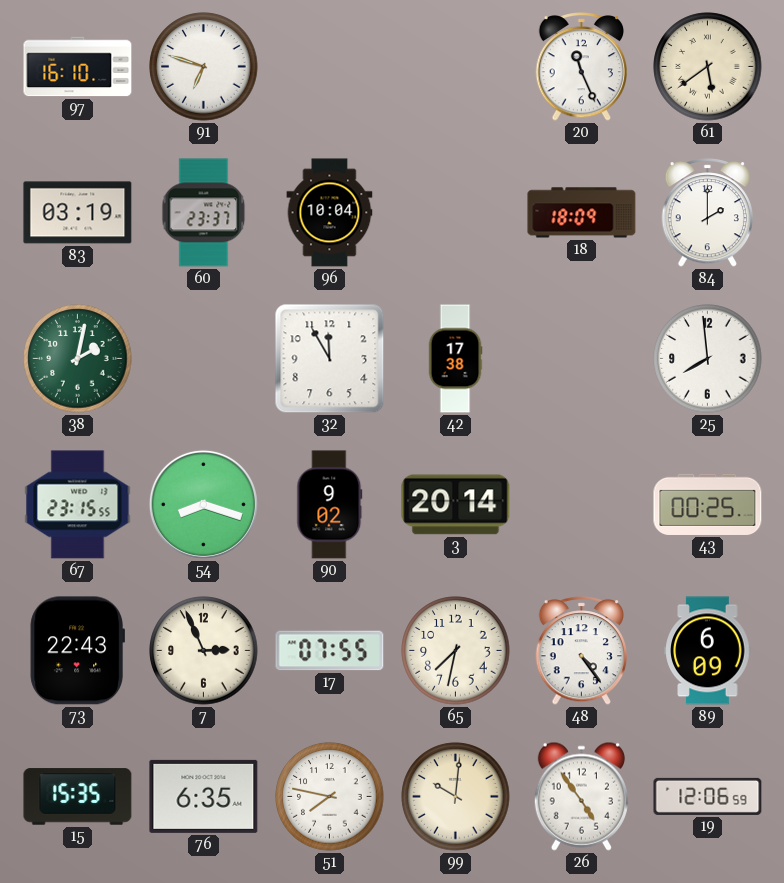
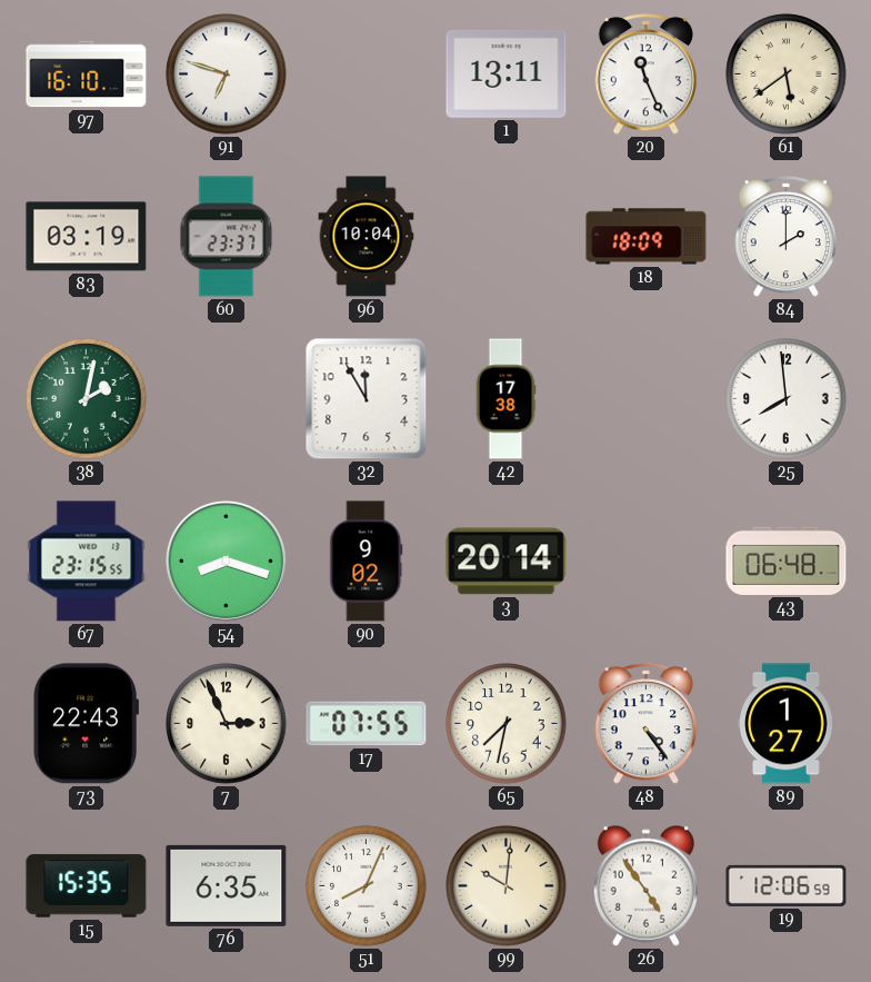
1: none -> 13:11
43: 00:25 -> 06:48
89: 6:09 -> 1:27
51: 7:47 -> 8:04
